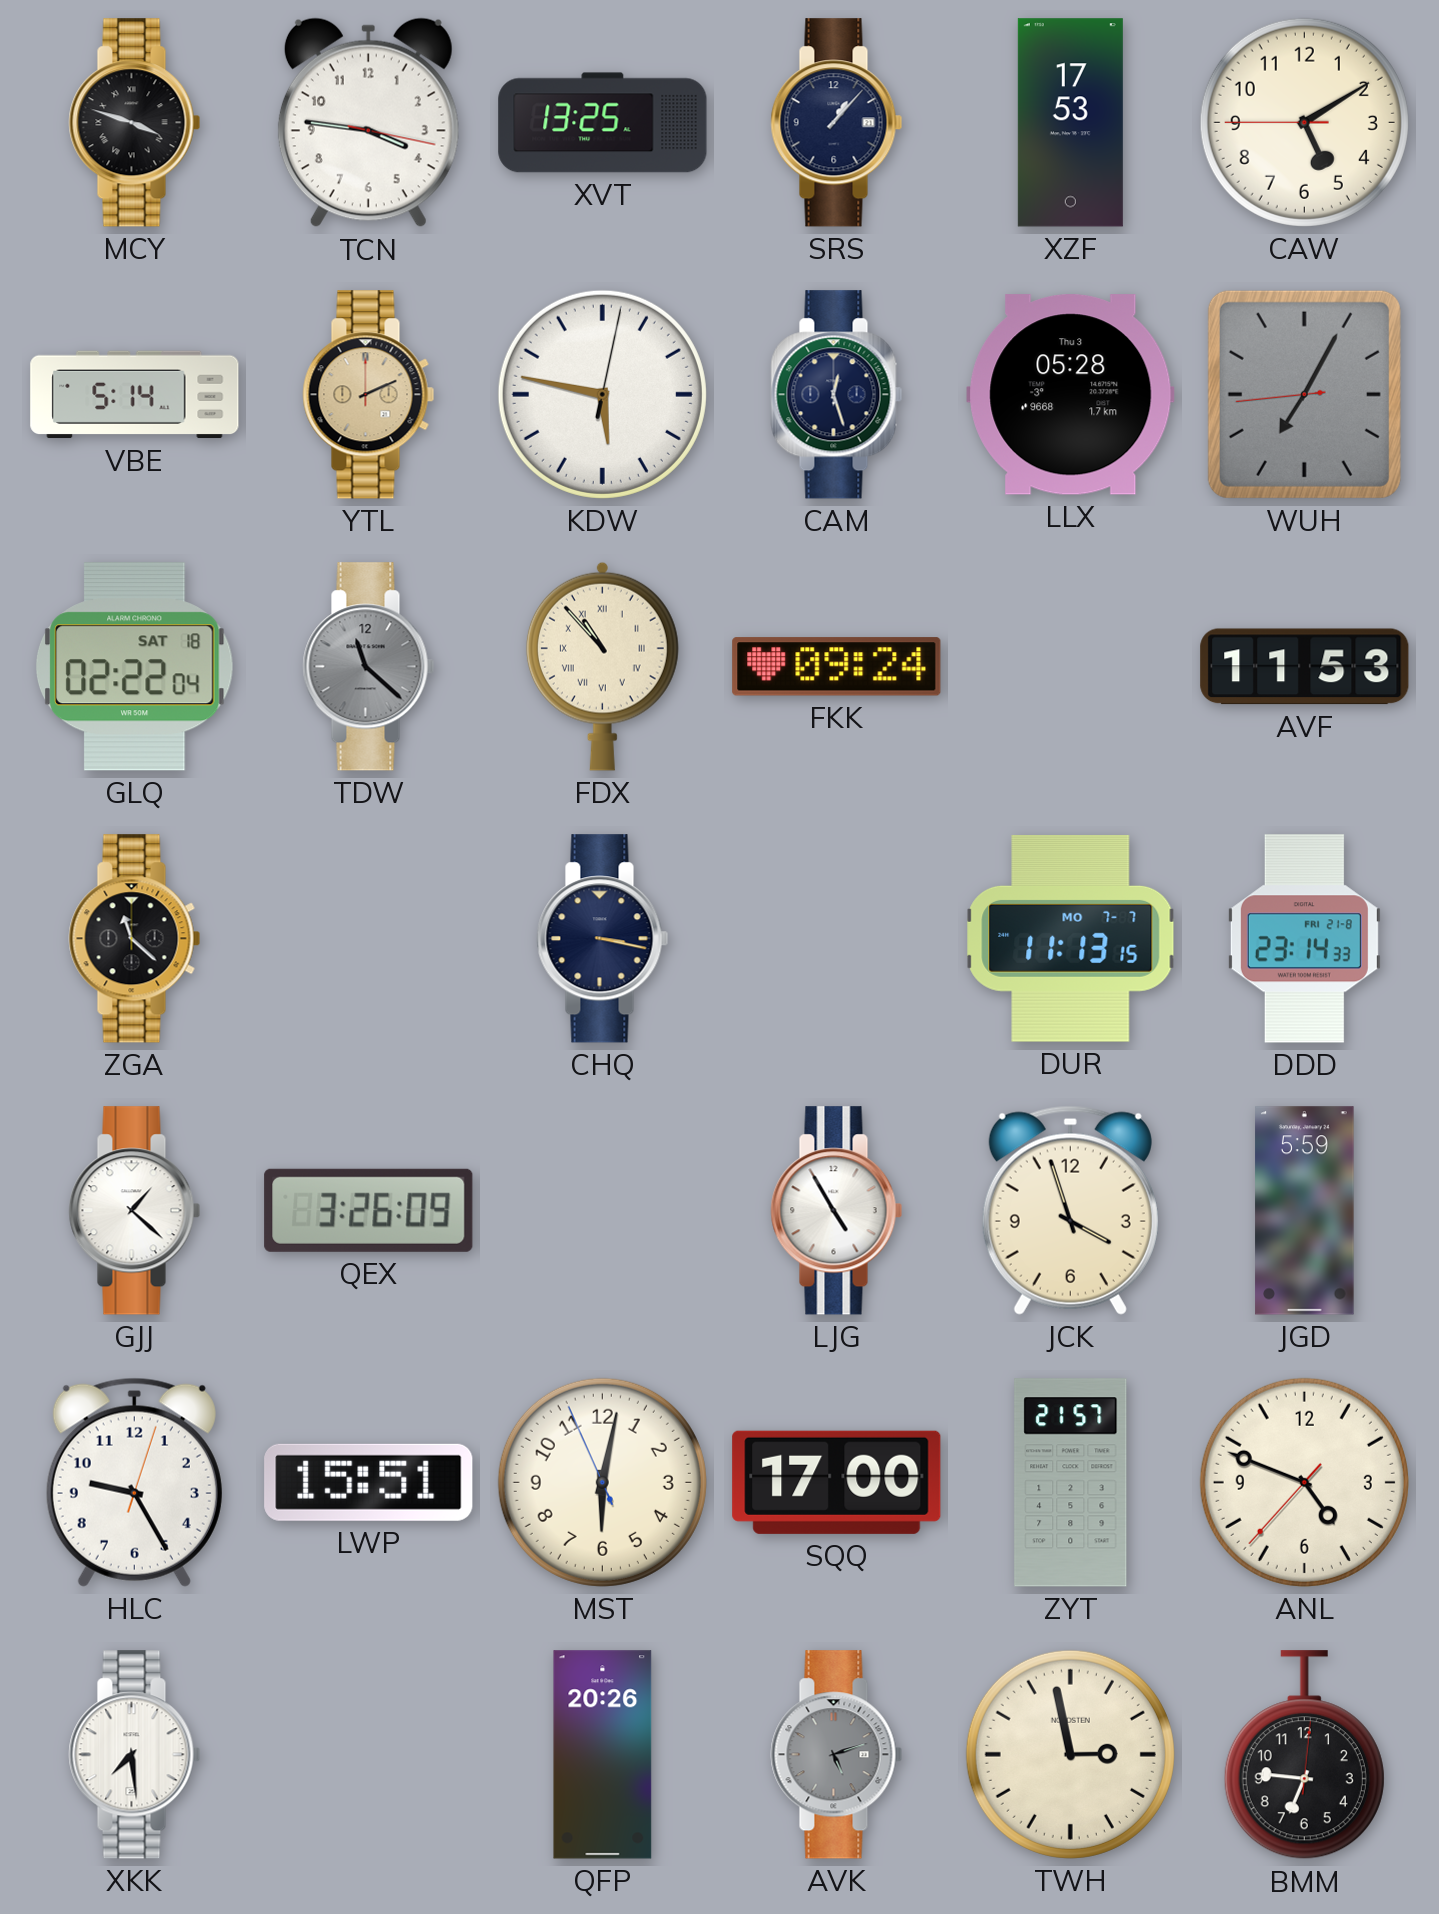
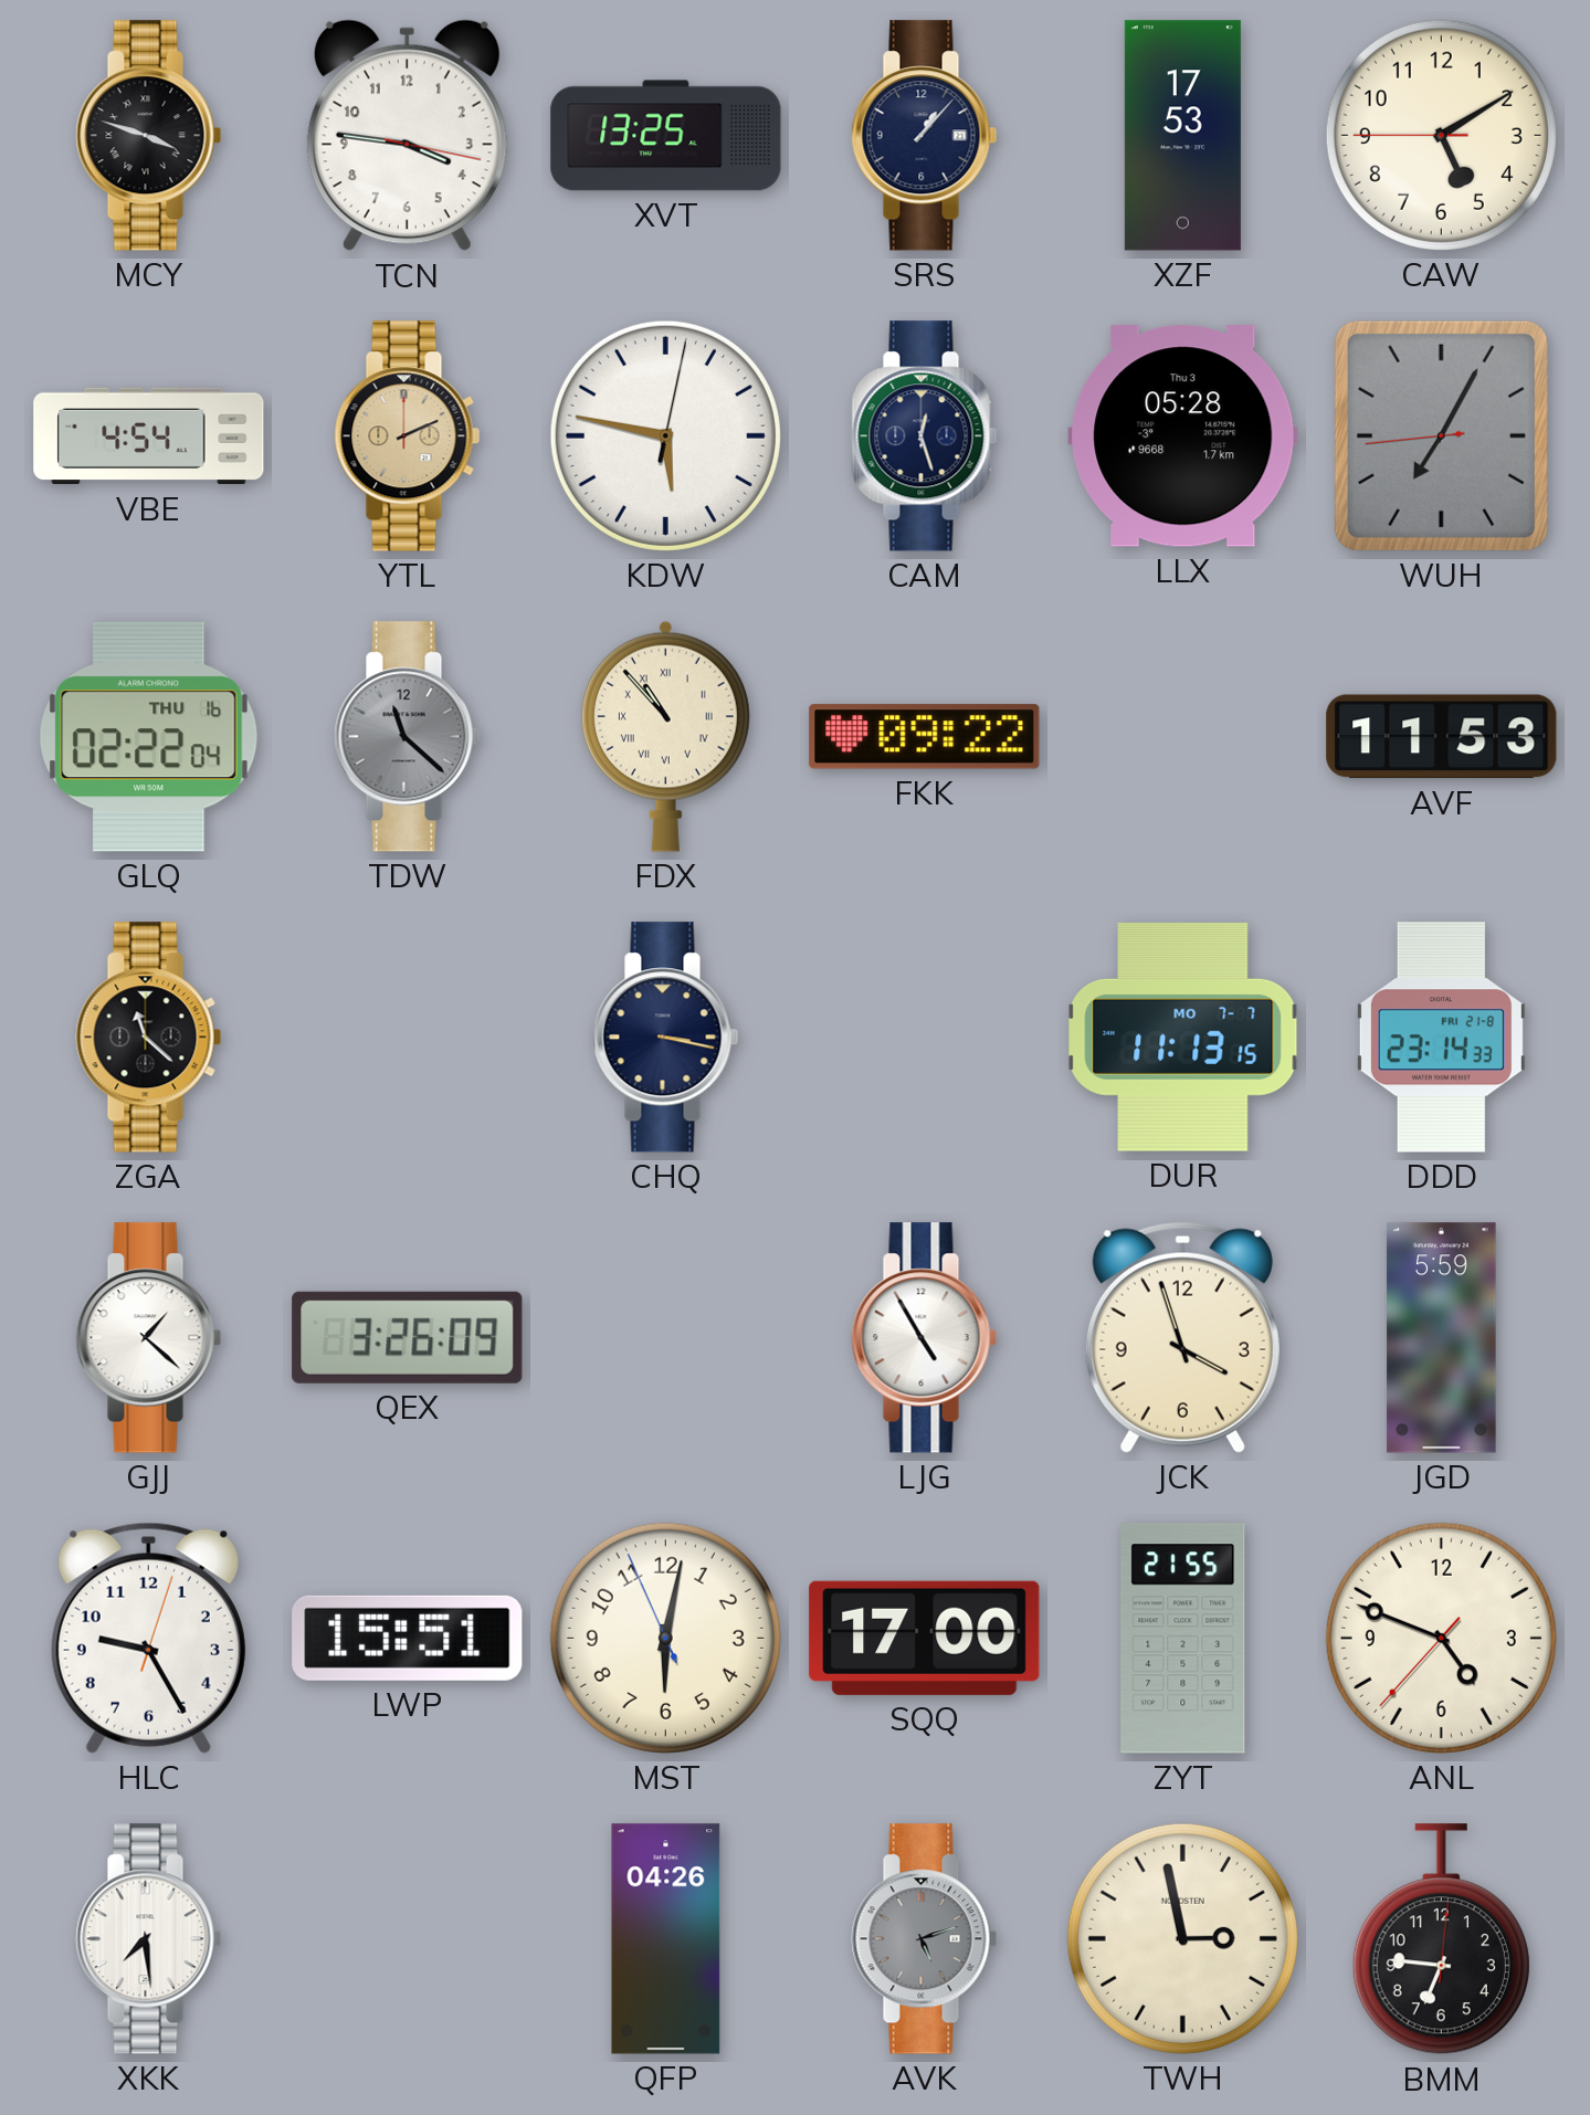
VBE: 5:14 -> 4:54
GLQ date: SAT 18 -> THU 16
FKK: 09:24 -> 09:22
ZYT: 21:57 -> 21:55
QFP: 20:26 -> 04:26
